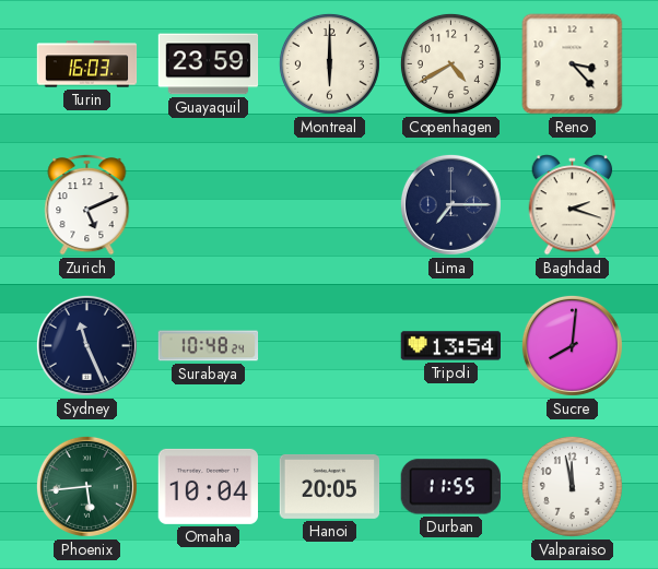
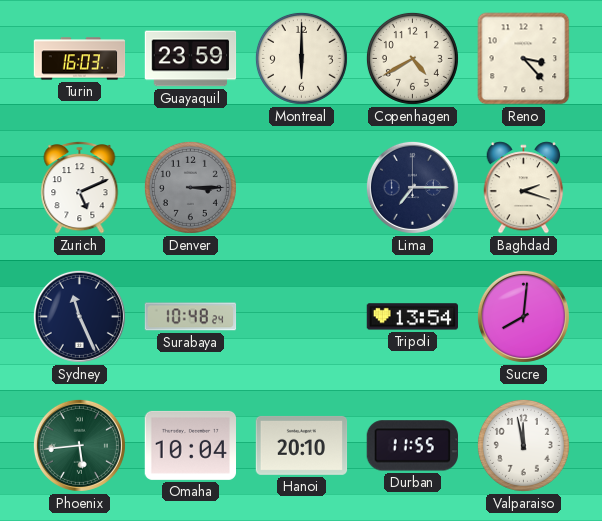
Denver: none -> 3:15
Hanoi: 20:05 -> 20:10
